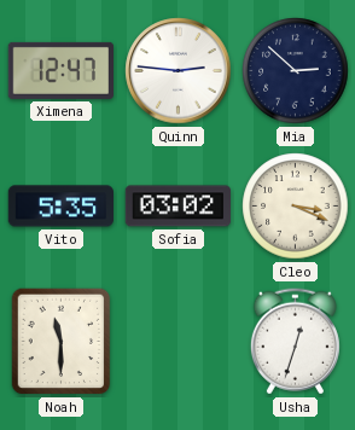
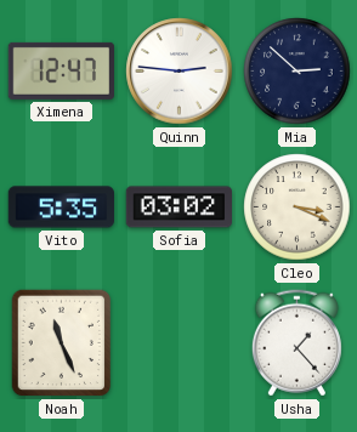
Noah: 11:30 -> 11:26
Usha: 12:33 -> 1:23
